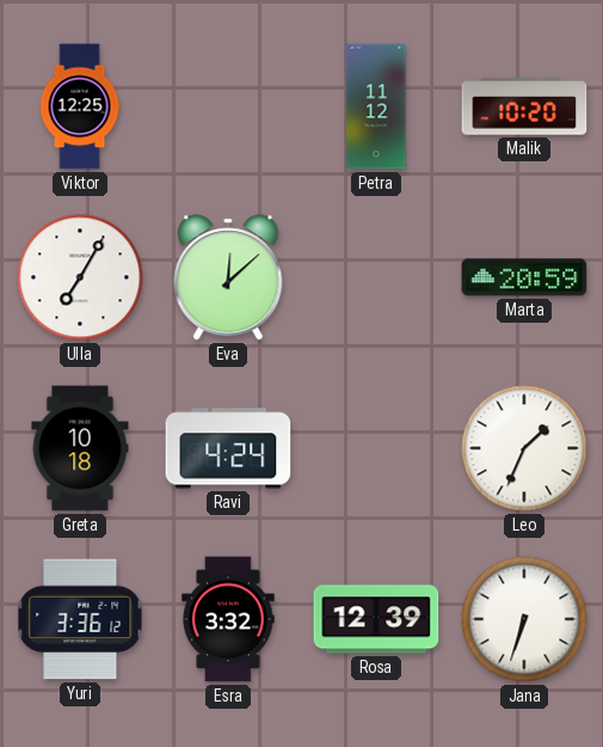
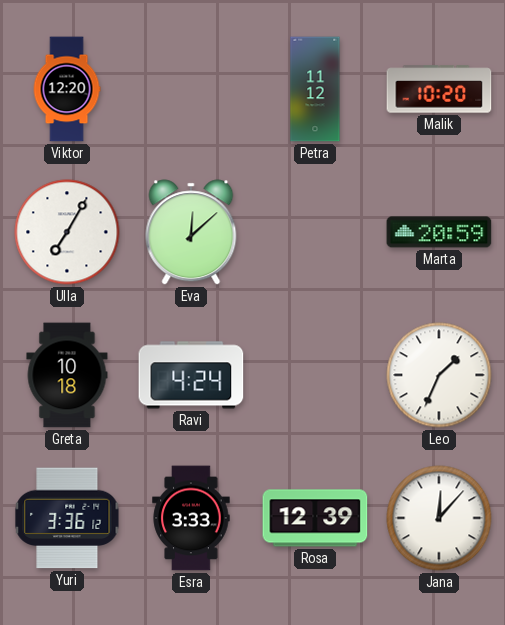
Viktor: 12:25 -> 12:20
Esra: 3:32 -> 3:33
Jana: 6:33 -> 12:07
